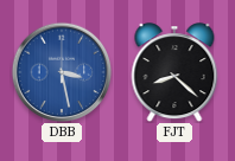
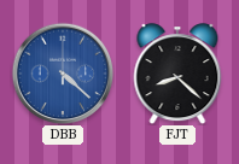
DBB: 3:28 -> 4:22
